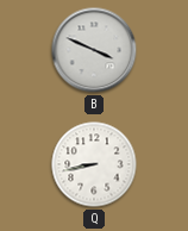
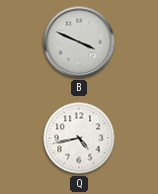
Q: 8:43 -> 4:43
